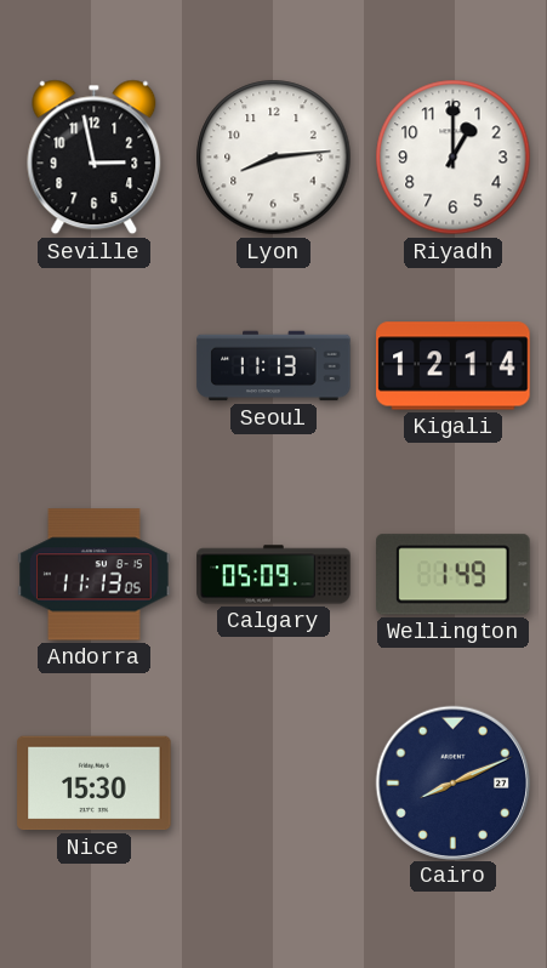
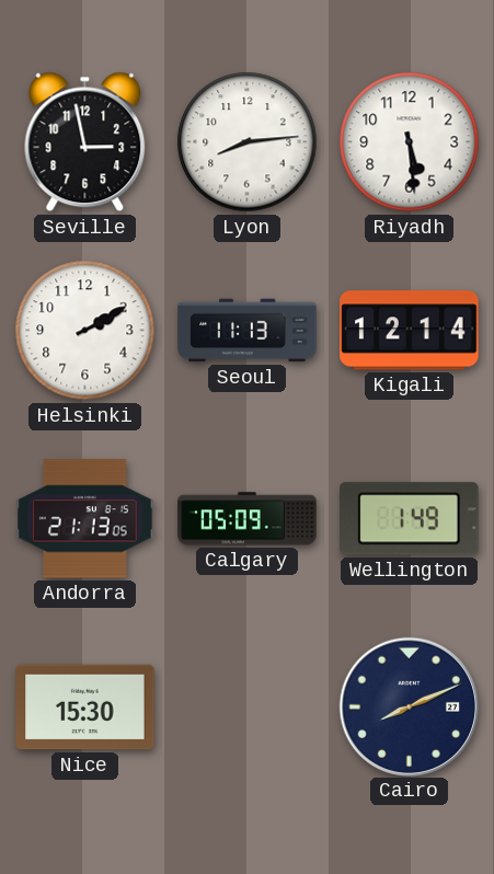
Riyadh: 1:00 -> 5:29
Helsinki: none -> 2:10
Andorra: 11:13 -> 21:13
